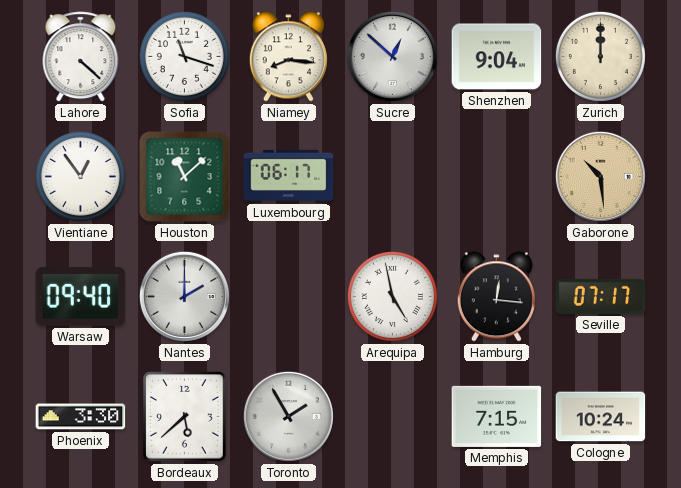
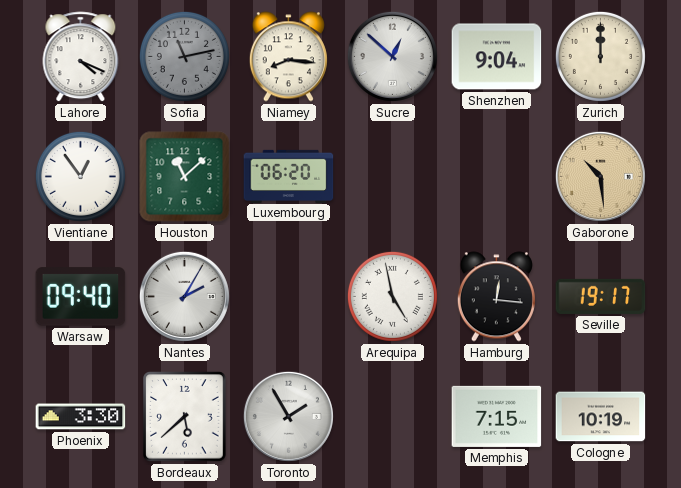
Lahore: 4:22 -> 4:19
Sofia: 11:18 -> 11:13
Sofia dial: white -> grey
Luxembourg: 06:17 -> 06:20
Nantes: 2:00 -> 2:05
Seville: 07:17 -> 19:17
Cologne: 10:24 -> 10:19
